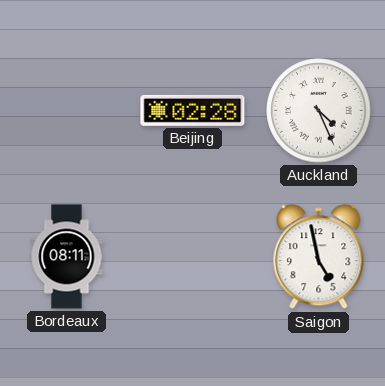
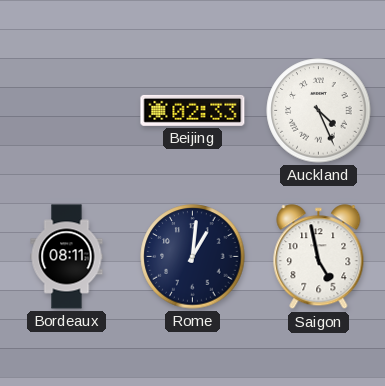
Beijing: 02:28 -> 02:33
Rome: none -> 1:01
